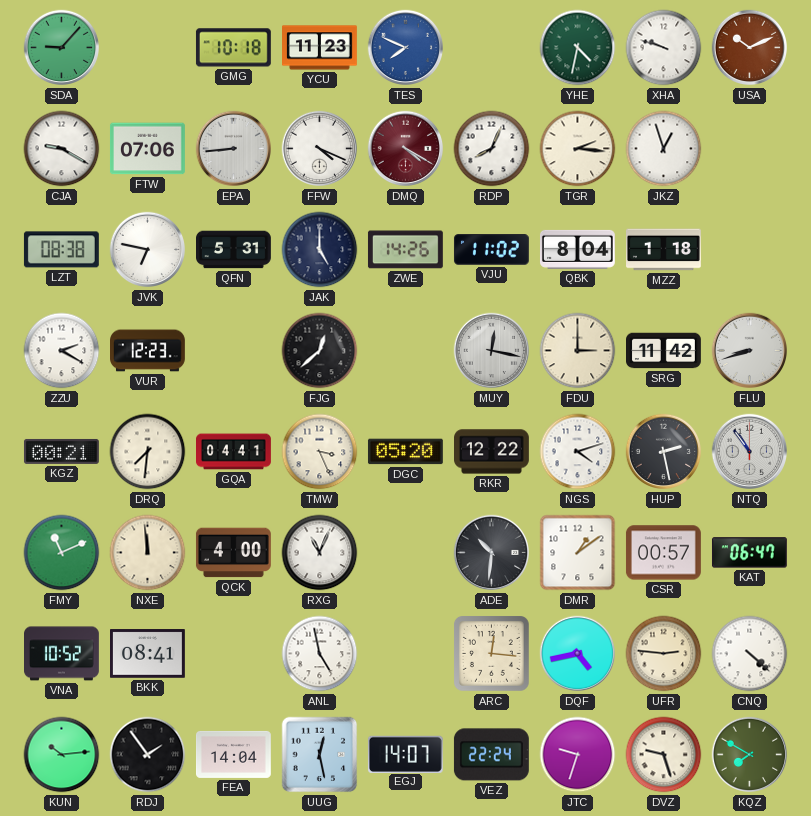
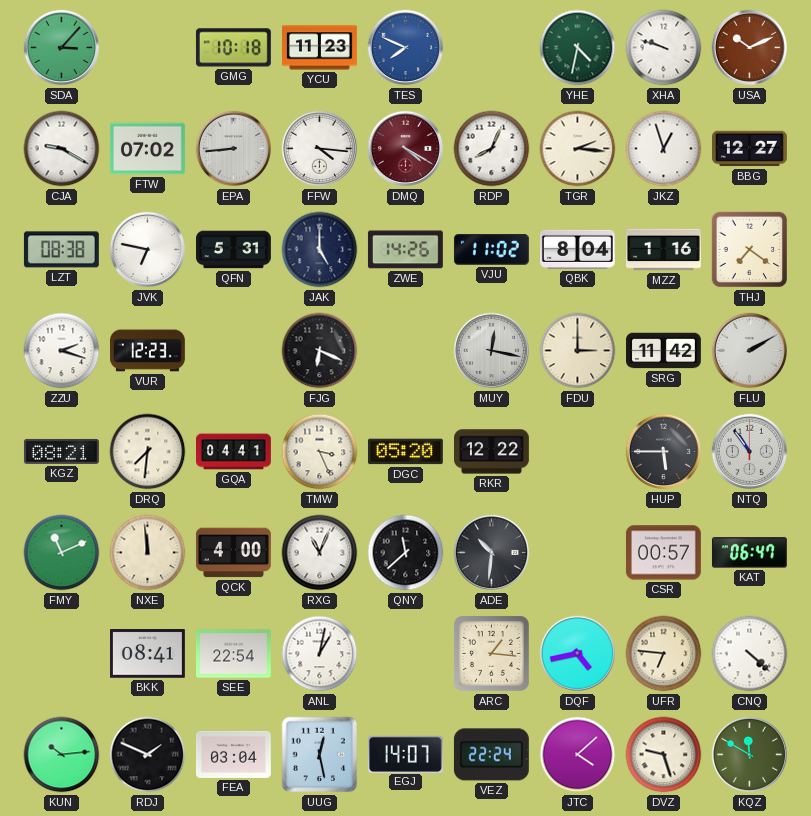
SDA: 9:07 -> 3:07
FTW: 07:06 -> 07:02
FFW: 4:19 -> 4:16
BBG: none -> 12:27
MZZ: 1:18 -> 1:16
THJ: none -> 7:21
ZZU: 2:20 -> 2:18
FJG: 12:38 -> 6:19
FLU: 8:42 -> 2:10
KGZ: 00:21 -> 08:21
NGS: 4:12 -> none
HUP: 2:28 -> 5:45
QNY: none -> 11:38
DMR: 1:09 -> none
VNA: 10:52 -> none
SEE: none -> 22:54
ANL: 4:58 -> 1:02
ARC: 12:16 -> 1:16
UFR: 2:46 -> 6:46
RDJ: 1:54 -> 1:49
FEA: 14:04 -> 03:04
JTC: 9:33 -> 4:08
KQZ: 7:50 -> 11:50
